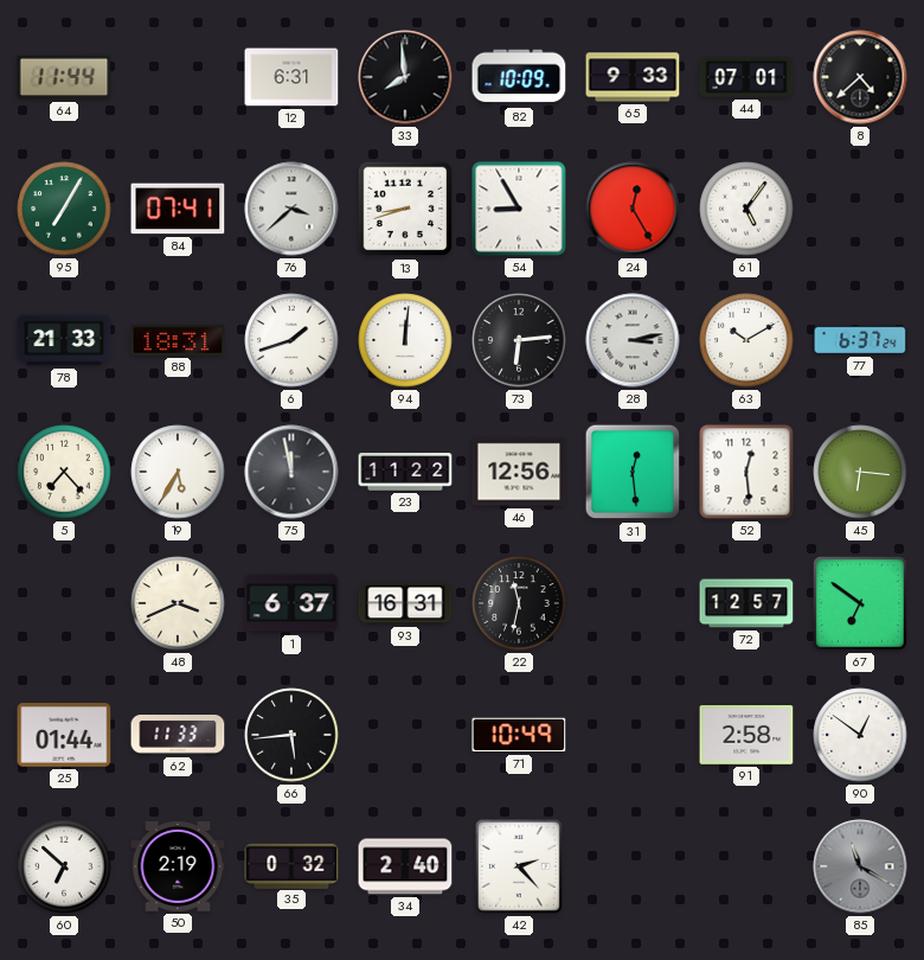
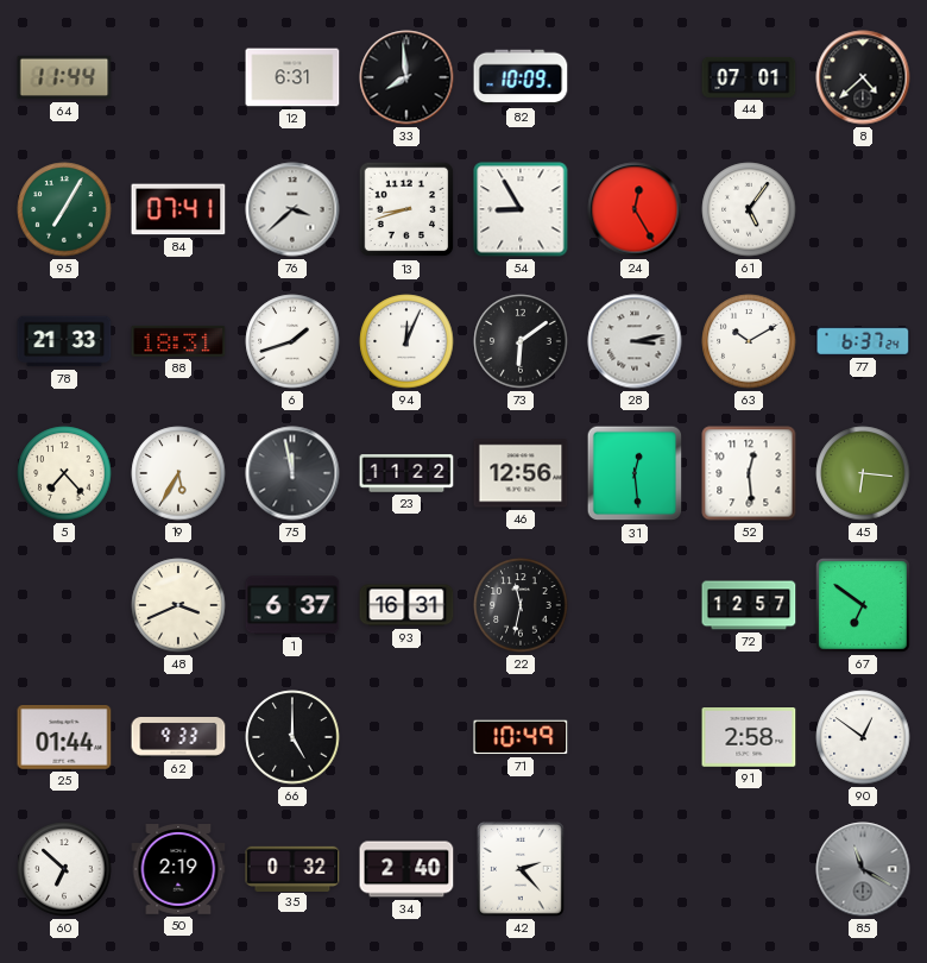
65: 9:33 -> none
94: 12:01 -> 12:04
73: 6:14 -> 6:09
62: 11:33 -> 9:33
66: 5:44 -> 5:00
